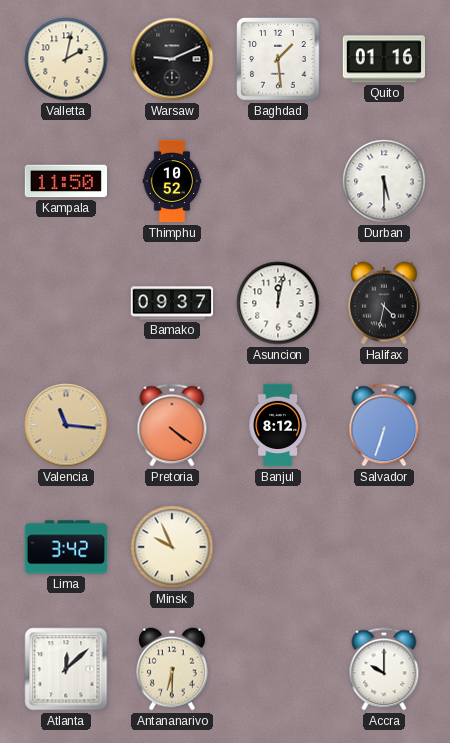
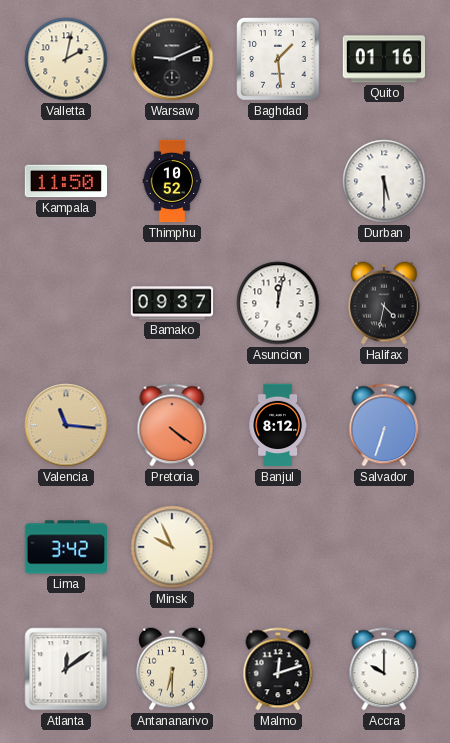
Atlanta: 12:08 -> 12:09
Malmo: none -> 12:12
